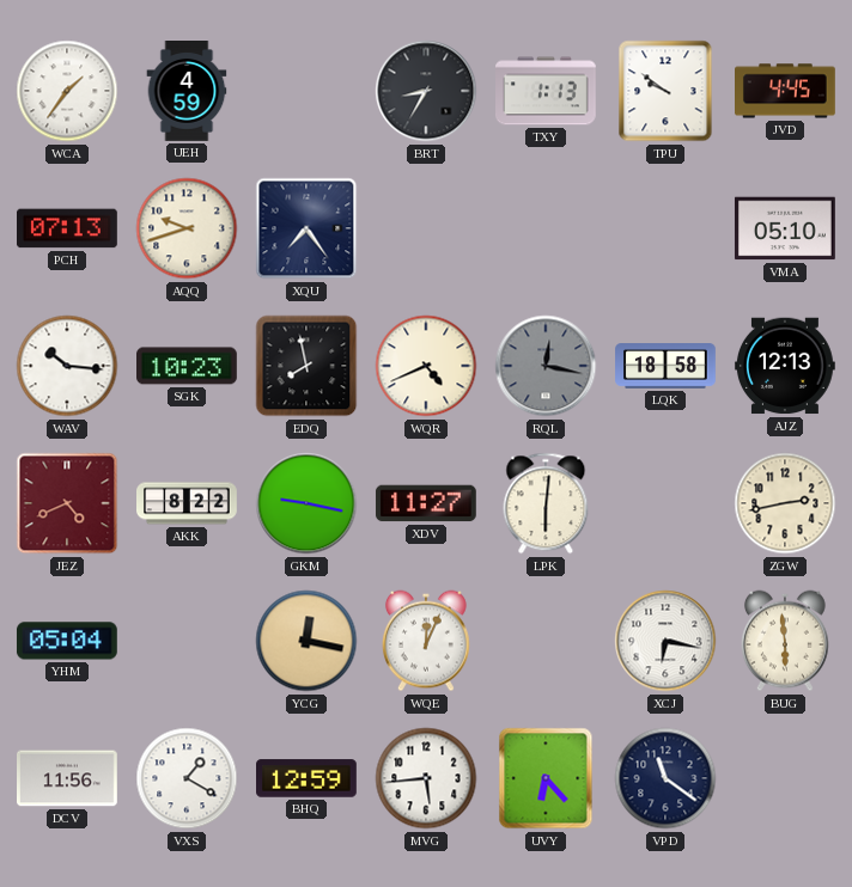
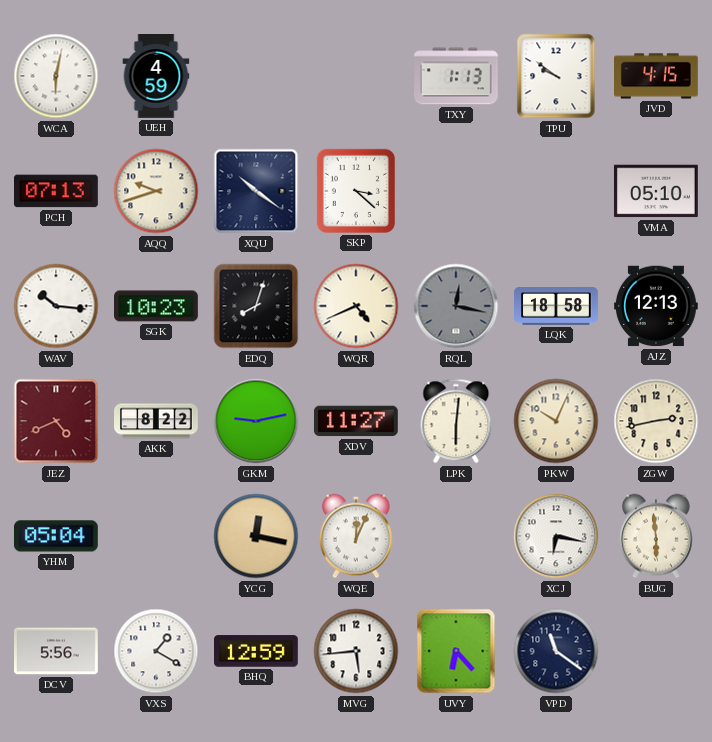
WCA: 1:36 -> 6:02
BRT: 8:35 -> none
JVD: 4:45 -> 4:15
XQU: 7:24 -> 10:21
SKP: none -> 3:22
EDQ: 7:58 -> 8:03
GKM: 9:17 -> 9:13
PKW: none -> 10:04
DCV: 11:56 -> 5:56
